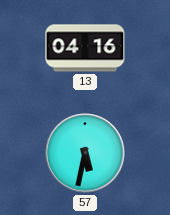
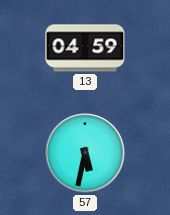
13: 04:16 -> 04:59
